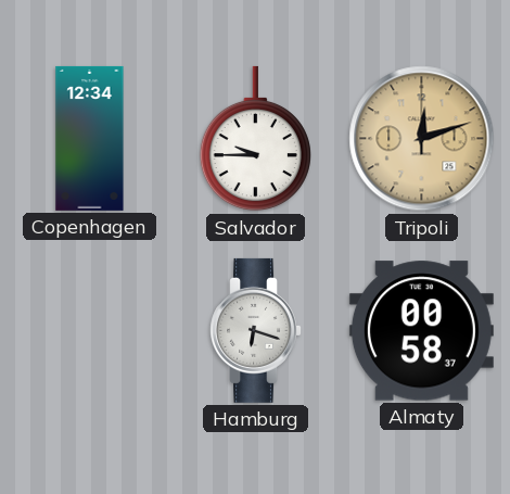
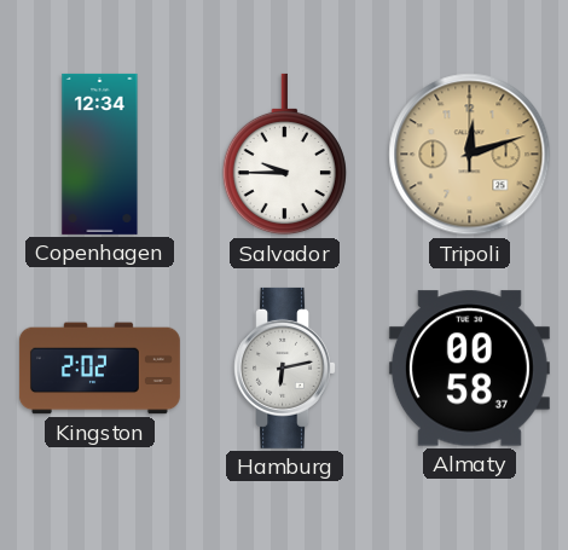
Kingston: none -> 2:02
Hamburg: 6:18 -> 6:13
